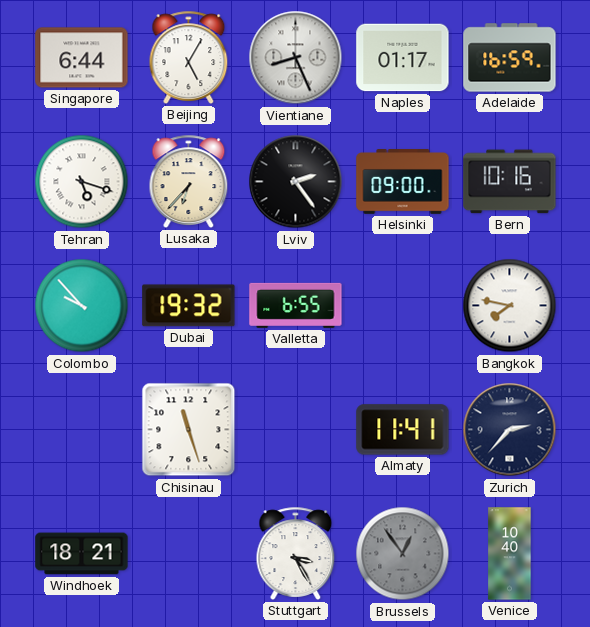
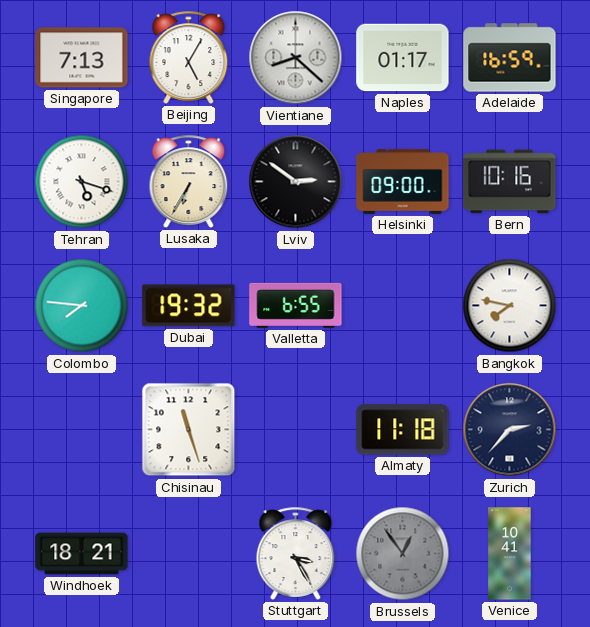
Singapore: 6:44 -> 7:13
Vientiane: 8:26 -> 8:22
Lusaka: 6:37 -> 6:35
Lviv: 2:24 -> 2:51
Colombo: 9:53 -> 7:46
Almaty: 11:41 -> 11:18
Venice: 10:40 -> 10:41
